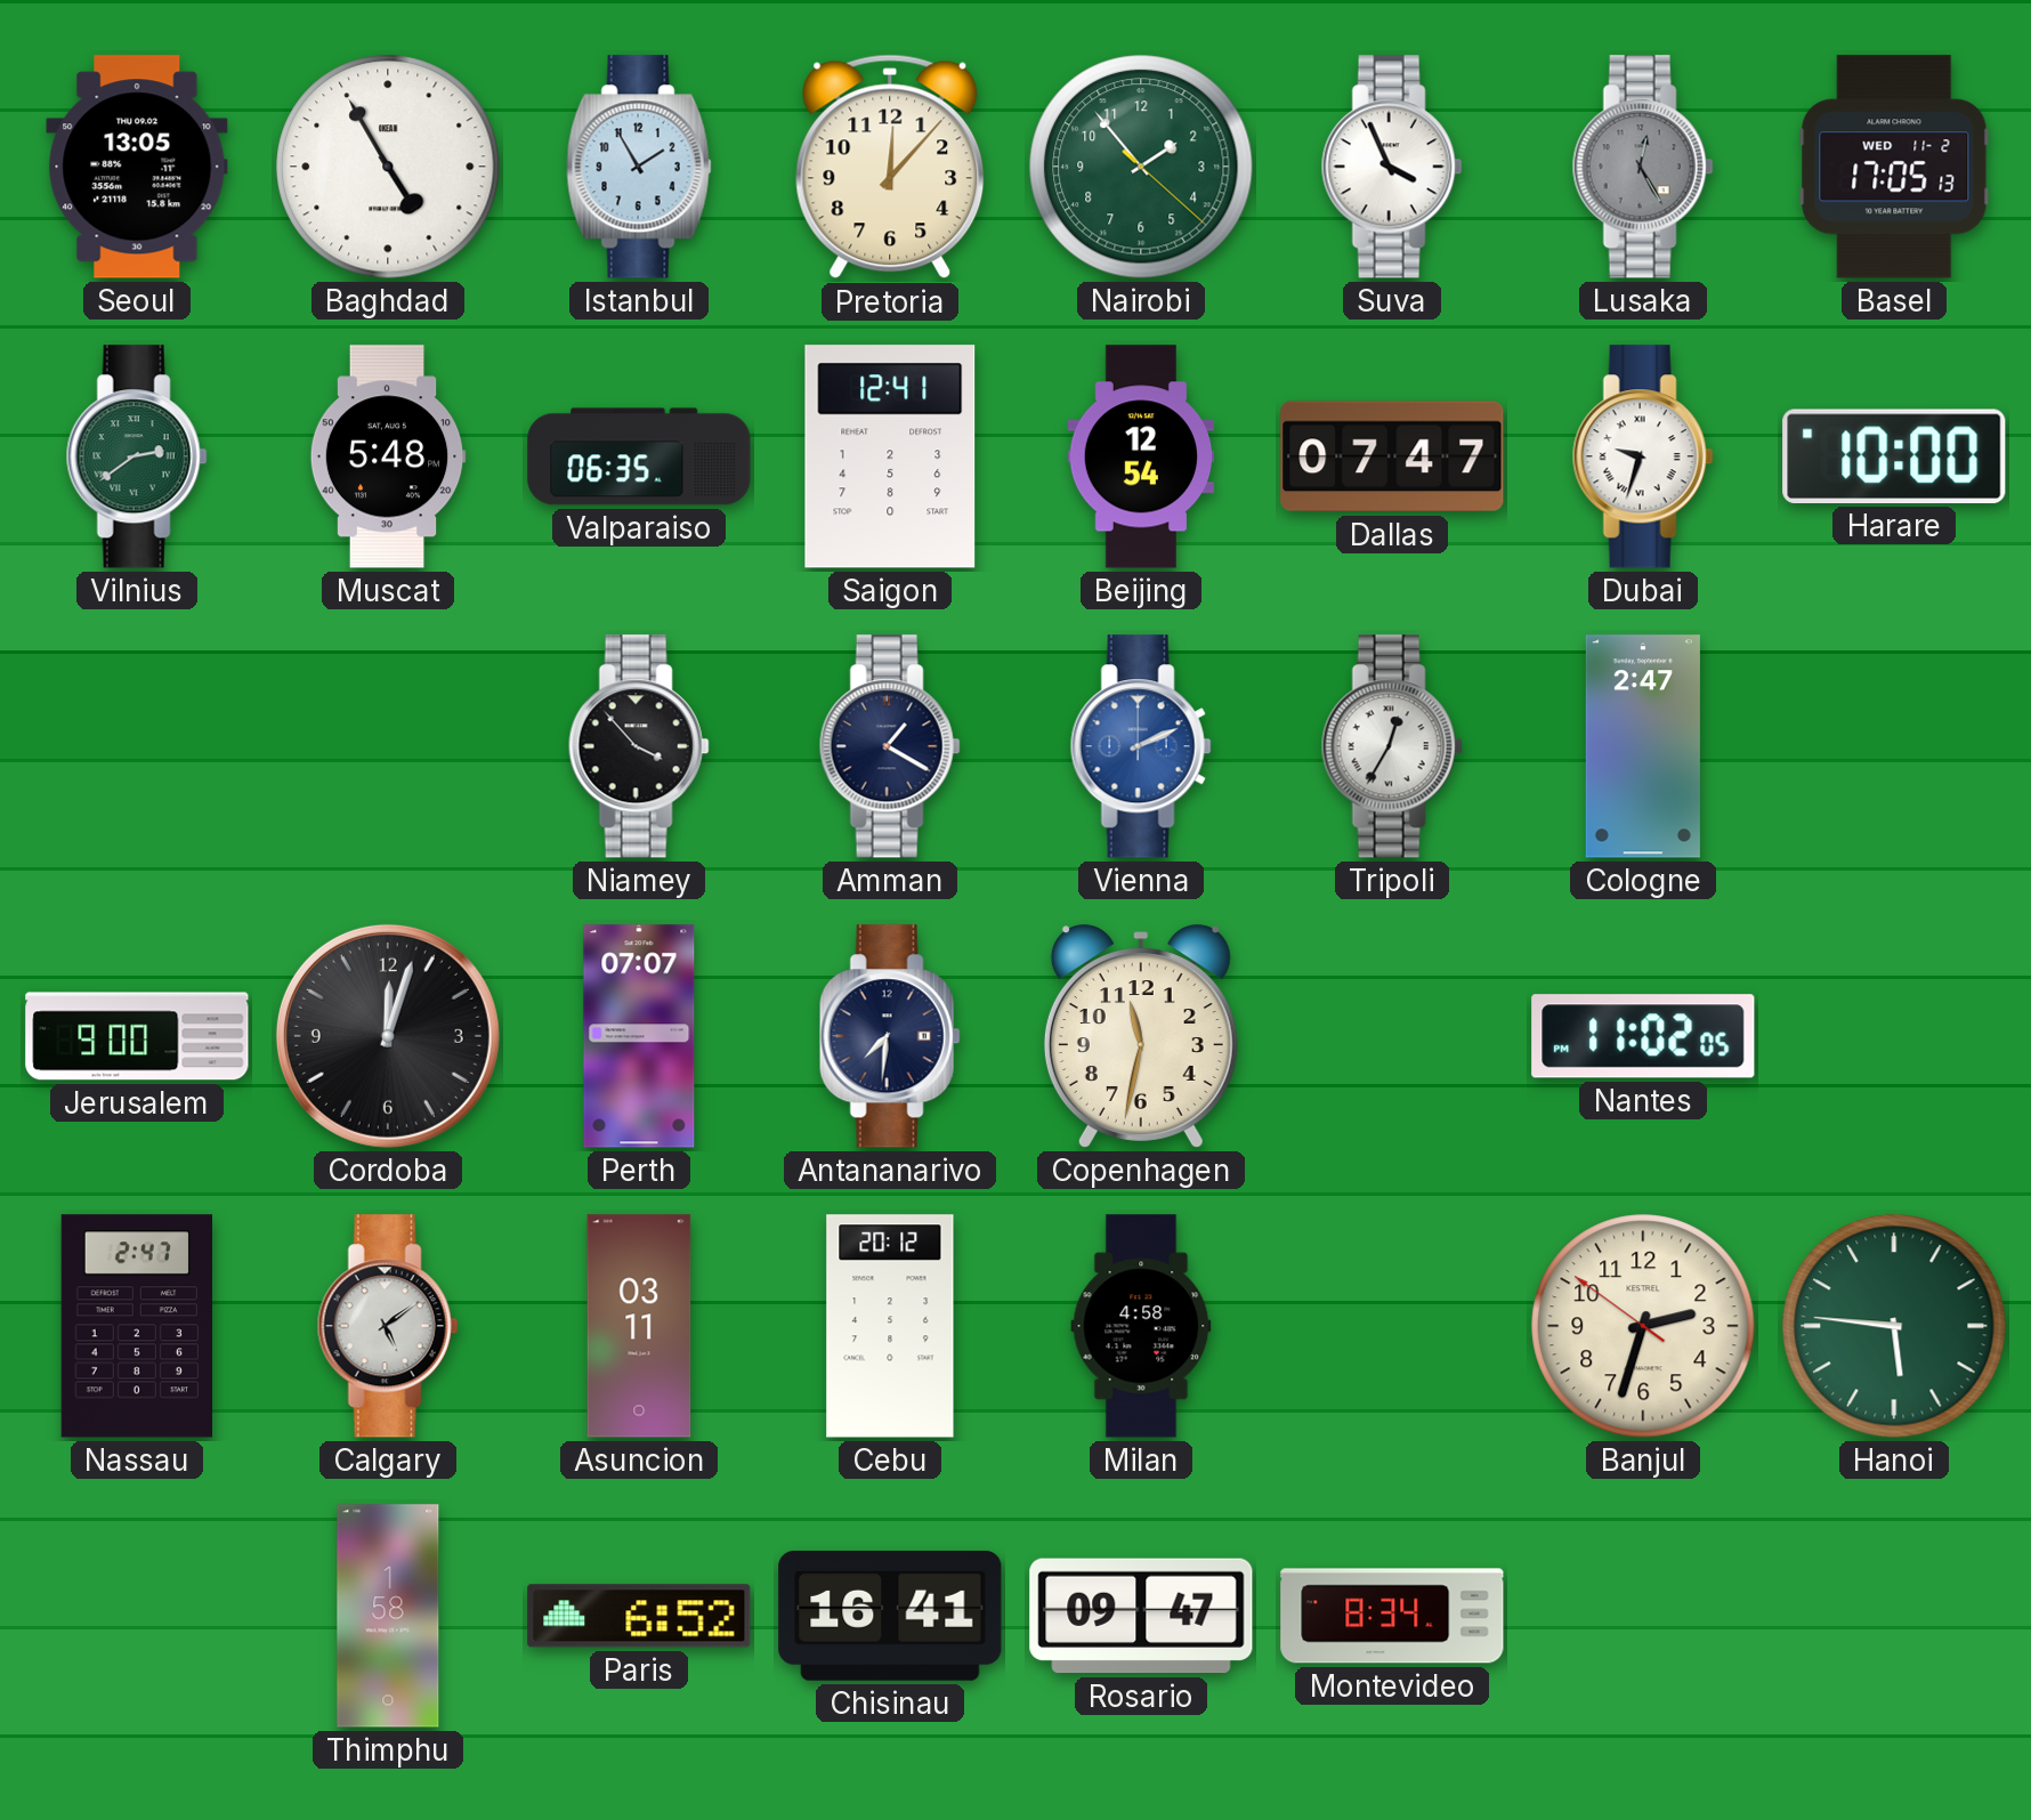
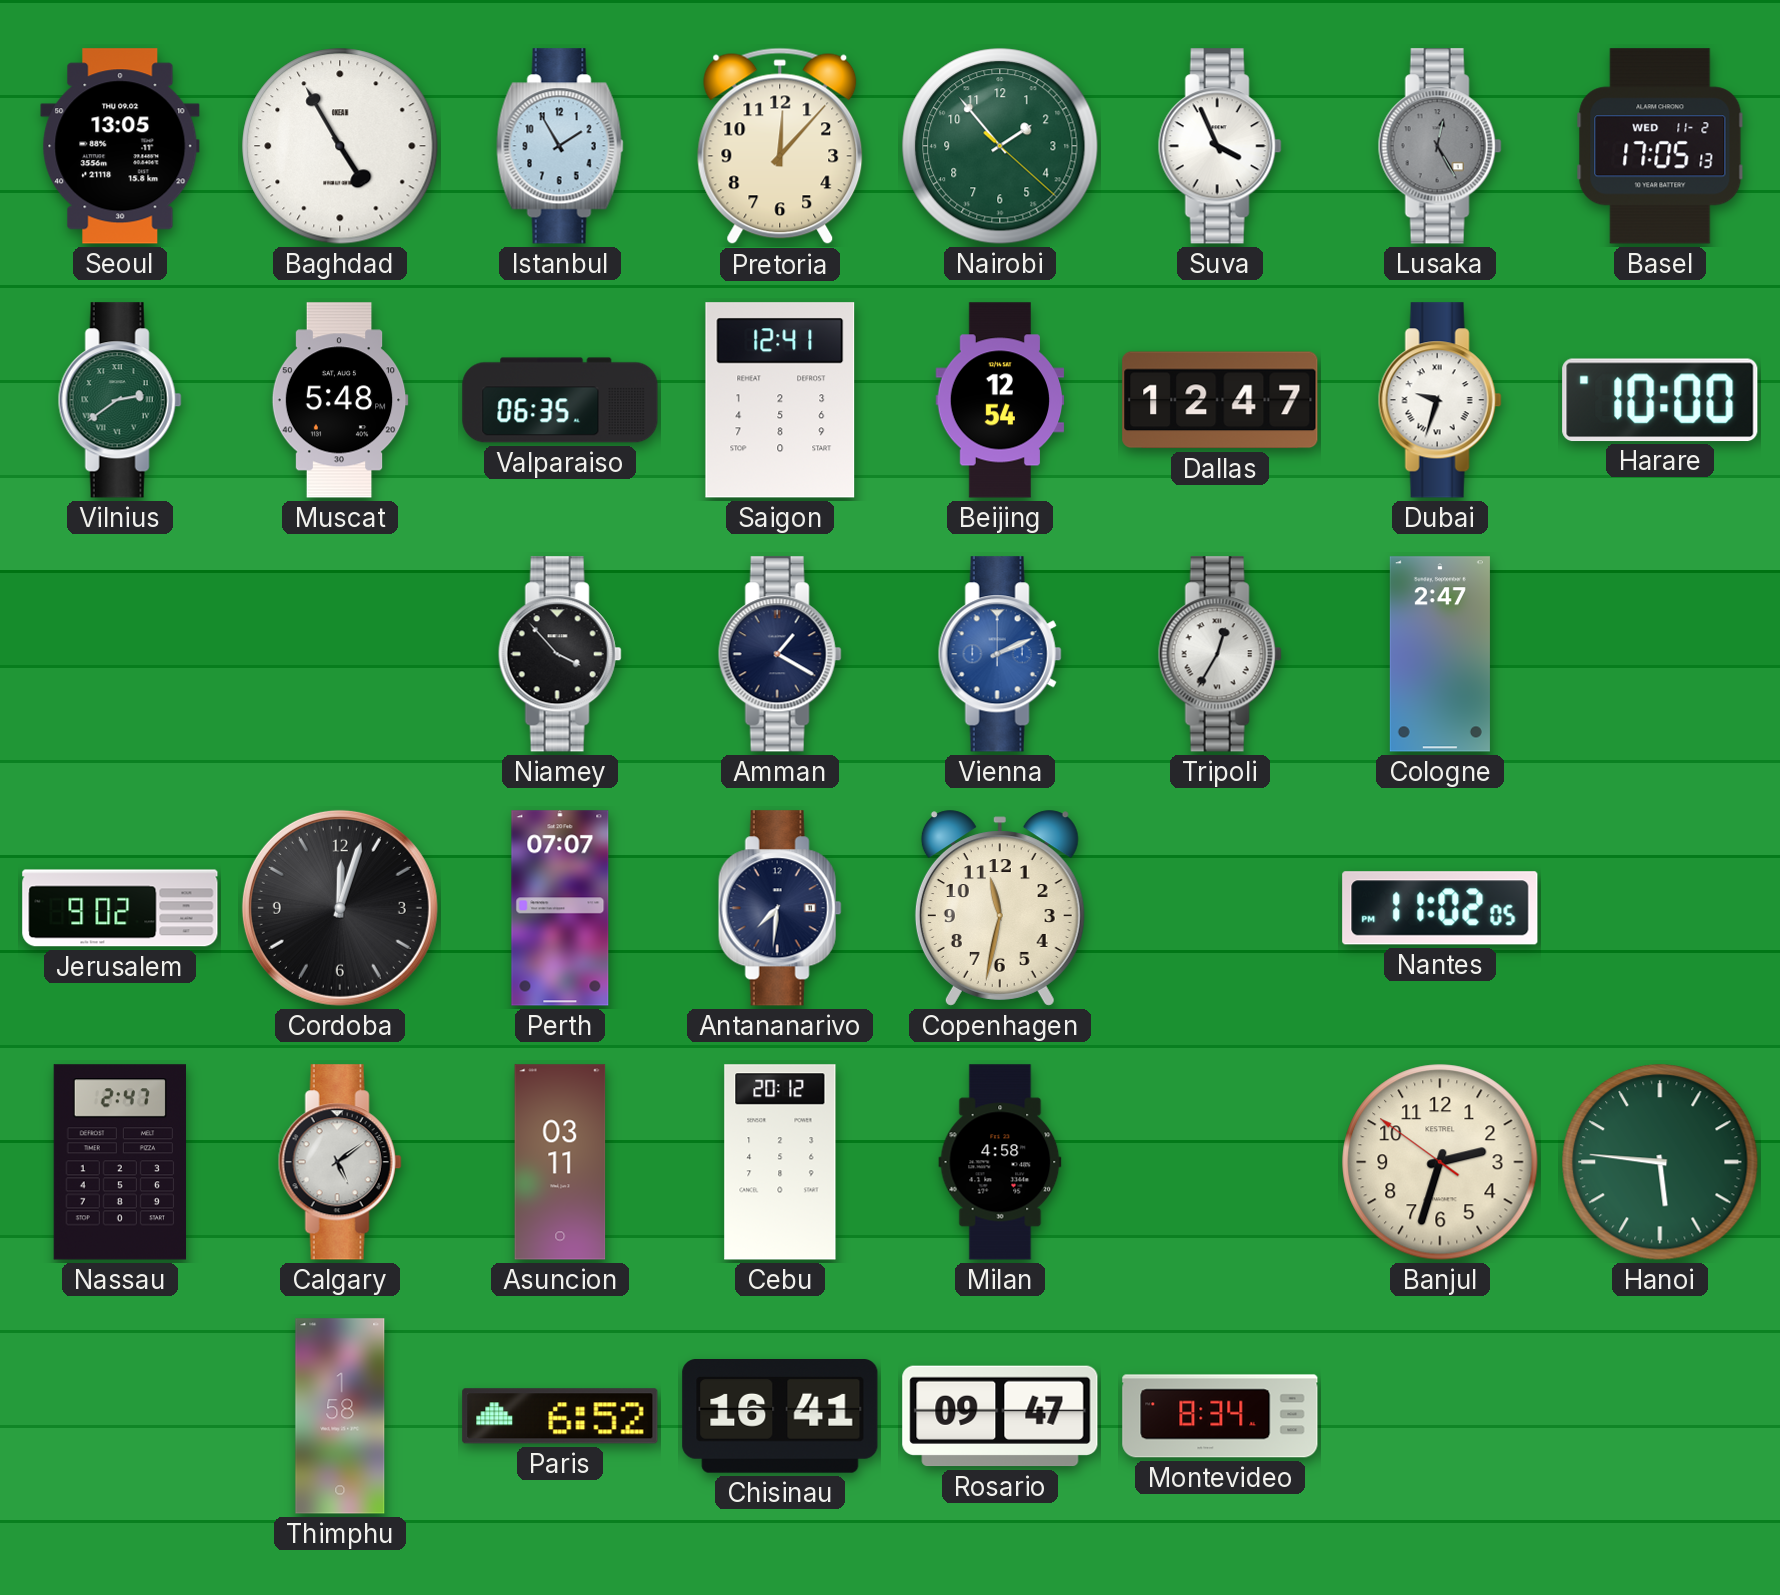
Dallas: 07:47 -> 12:47
Jerusalem: 9:00 -> 9:02
